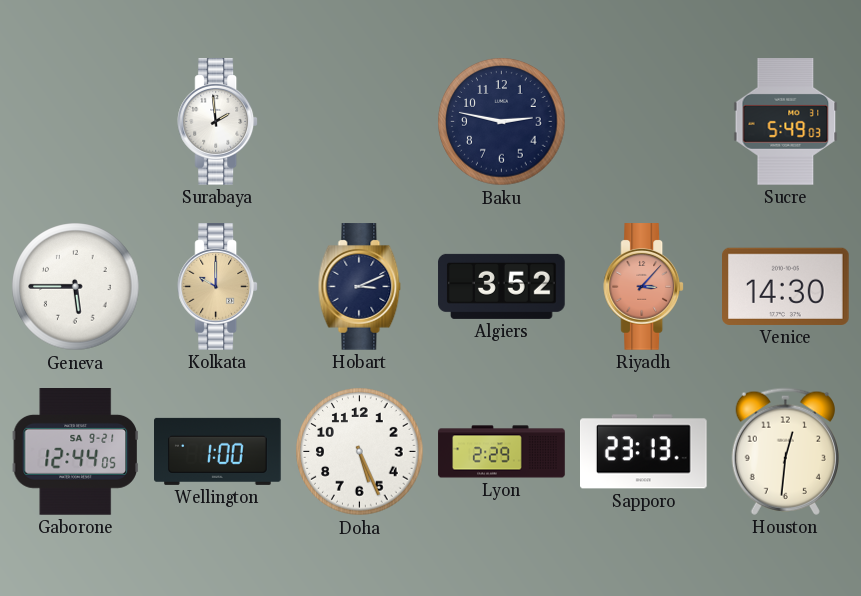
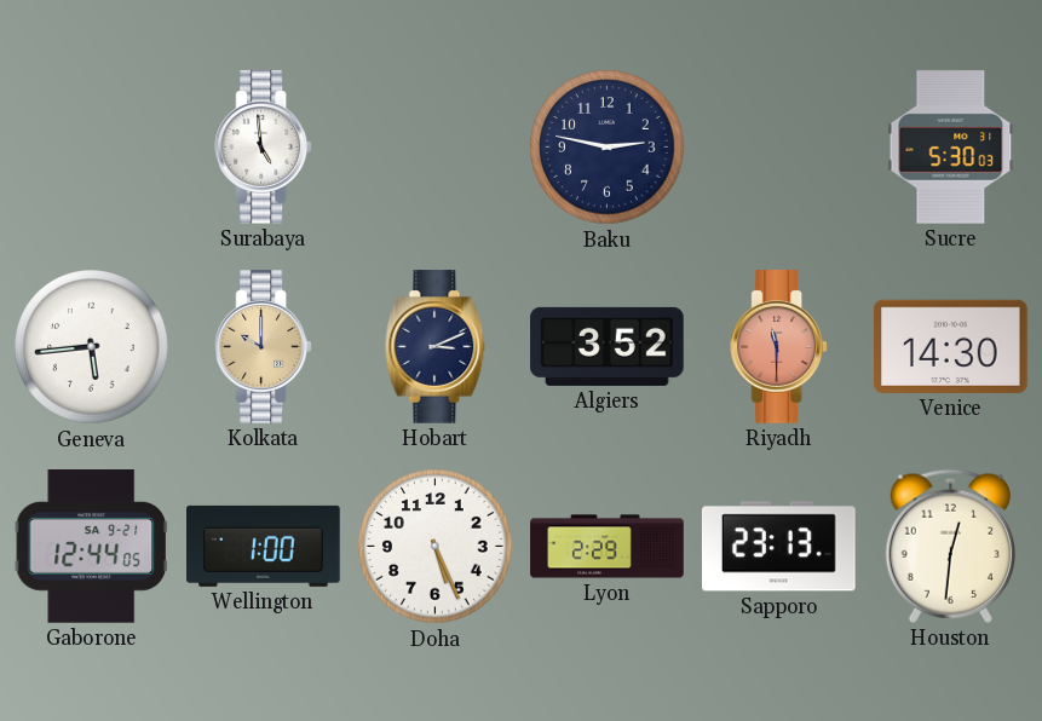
Surabaya: 1:59 -> 4:59
Sucre: 5:49 -> 5:30
Geneva: 5:45 -> 5:44
Riyadh: 3:07 -> 11:30
